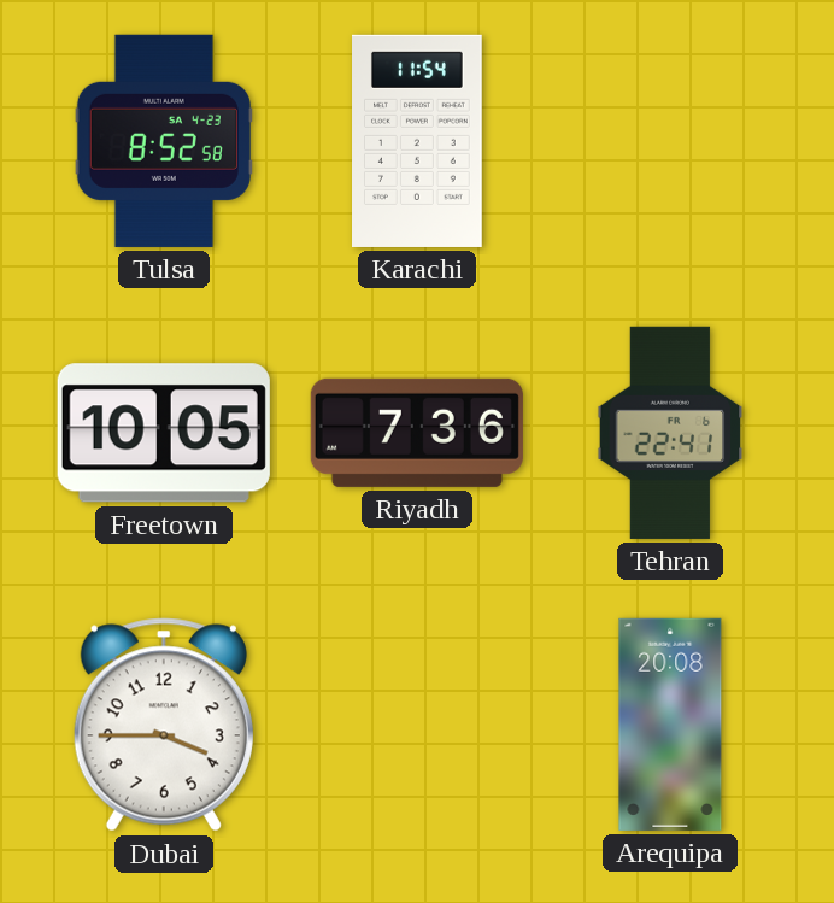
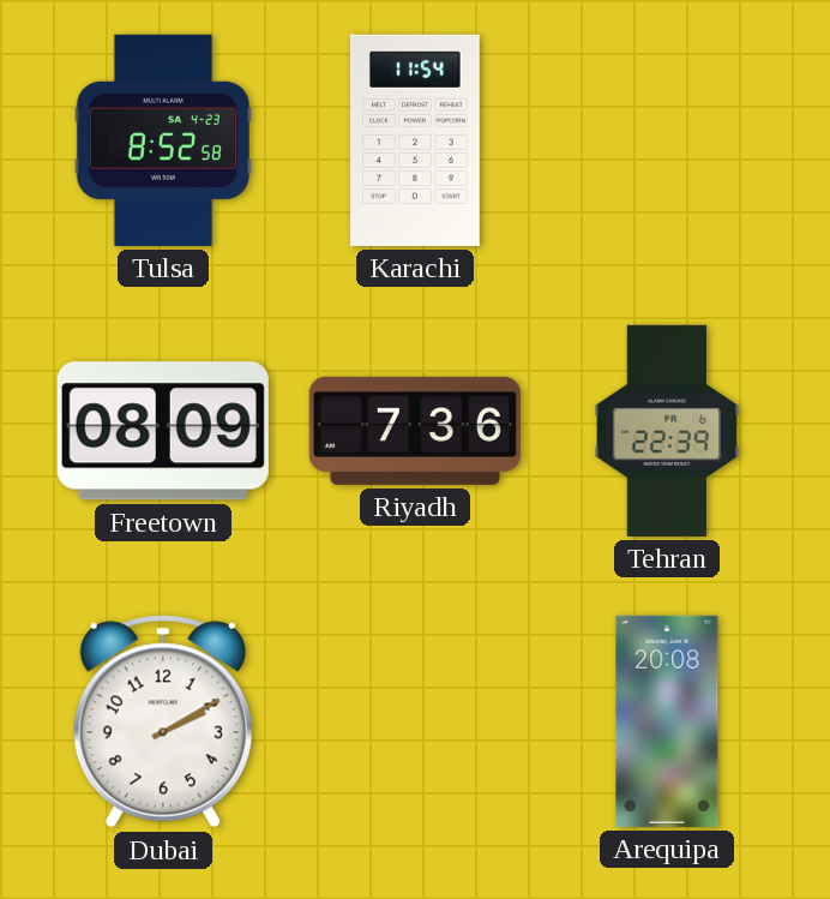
Freetown: 10:05 -> 08:09
Tehran: 22:41 -> 22:39
Dubai: 3:45 -> 2:10
